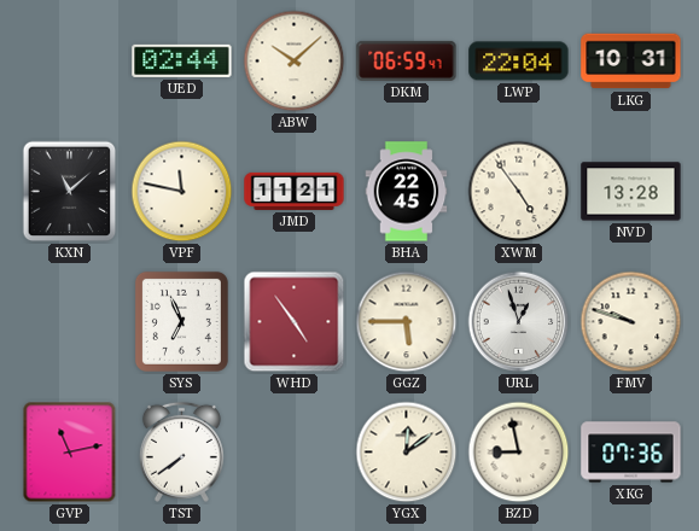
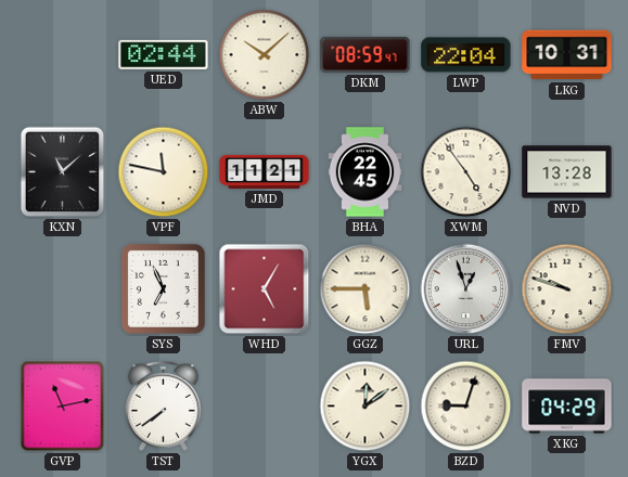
DKM: 06:59 -> 08:59
WHD: 4:54 -> 5:05
BZD: 8:58 -> 9:03
XKG: 07:36 -> 04:29
